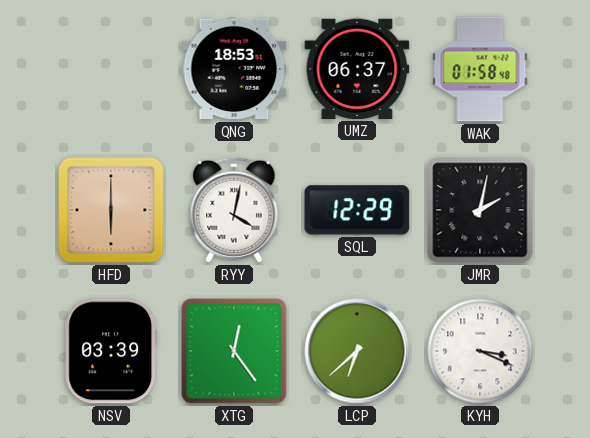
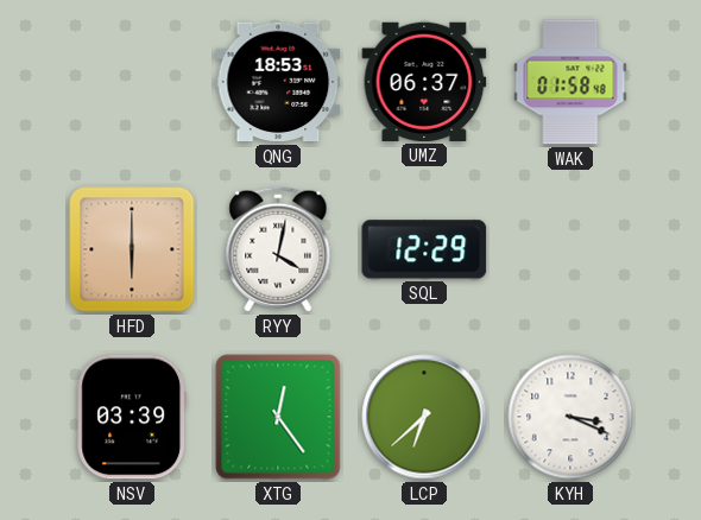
JMR: 2:02 -> none
